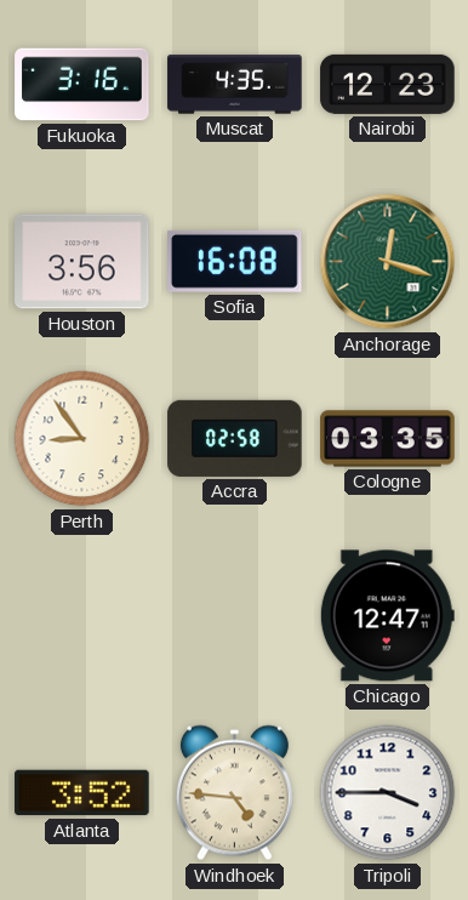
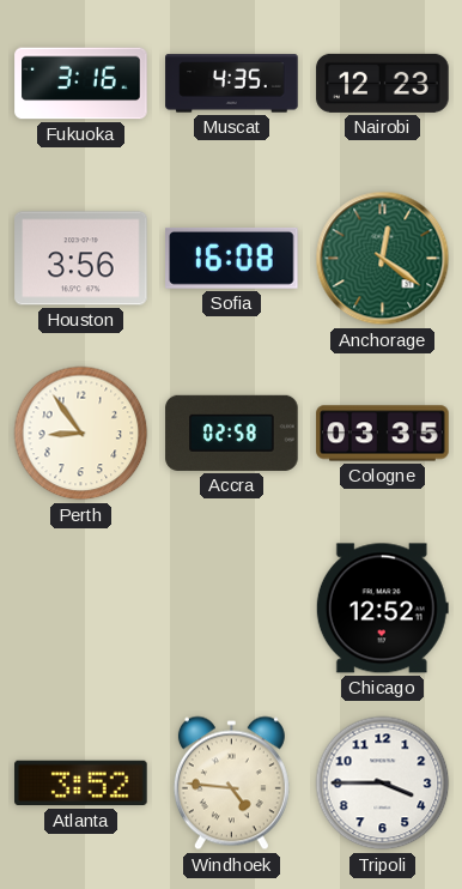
Anchorage: 12:18 -> 12:21
Chicago: 12:47 -> 12:52
